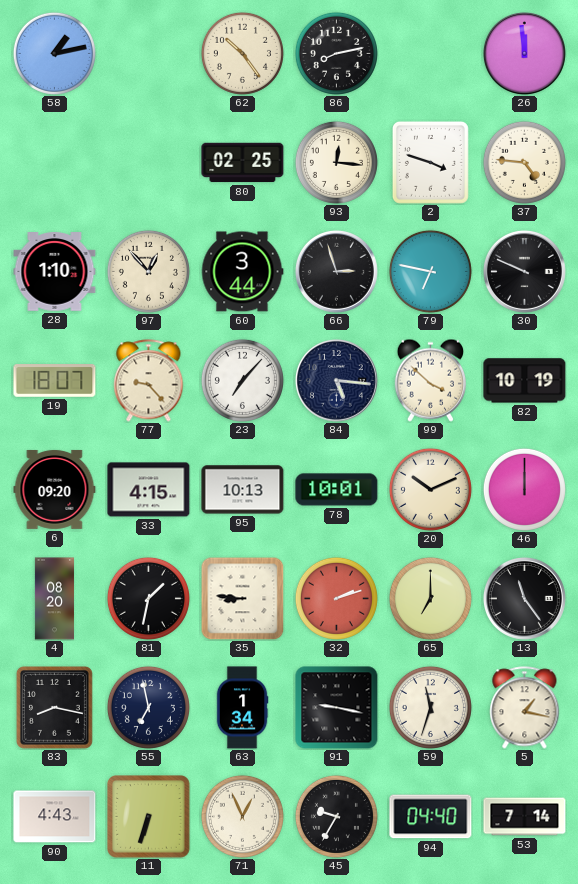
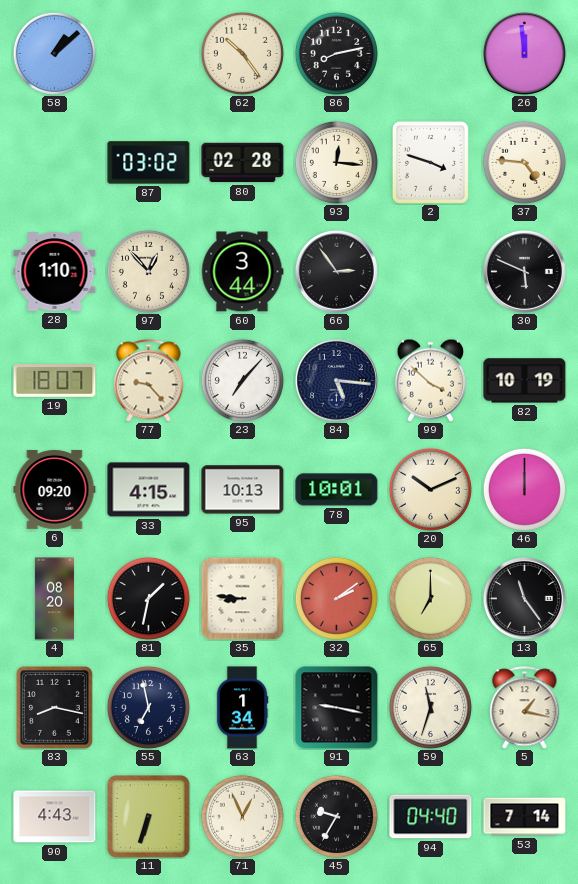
58: 1:13 -> 1:08
87: none -> 03:02
80: 02:25 -> 02:28
66: 2:57 -> 2:54
79: 6:47 -> none
30: 9:49 -> 5:49
32: 2:12 -> 2:09
